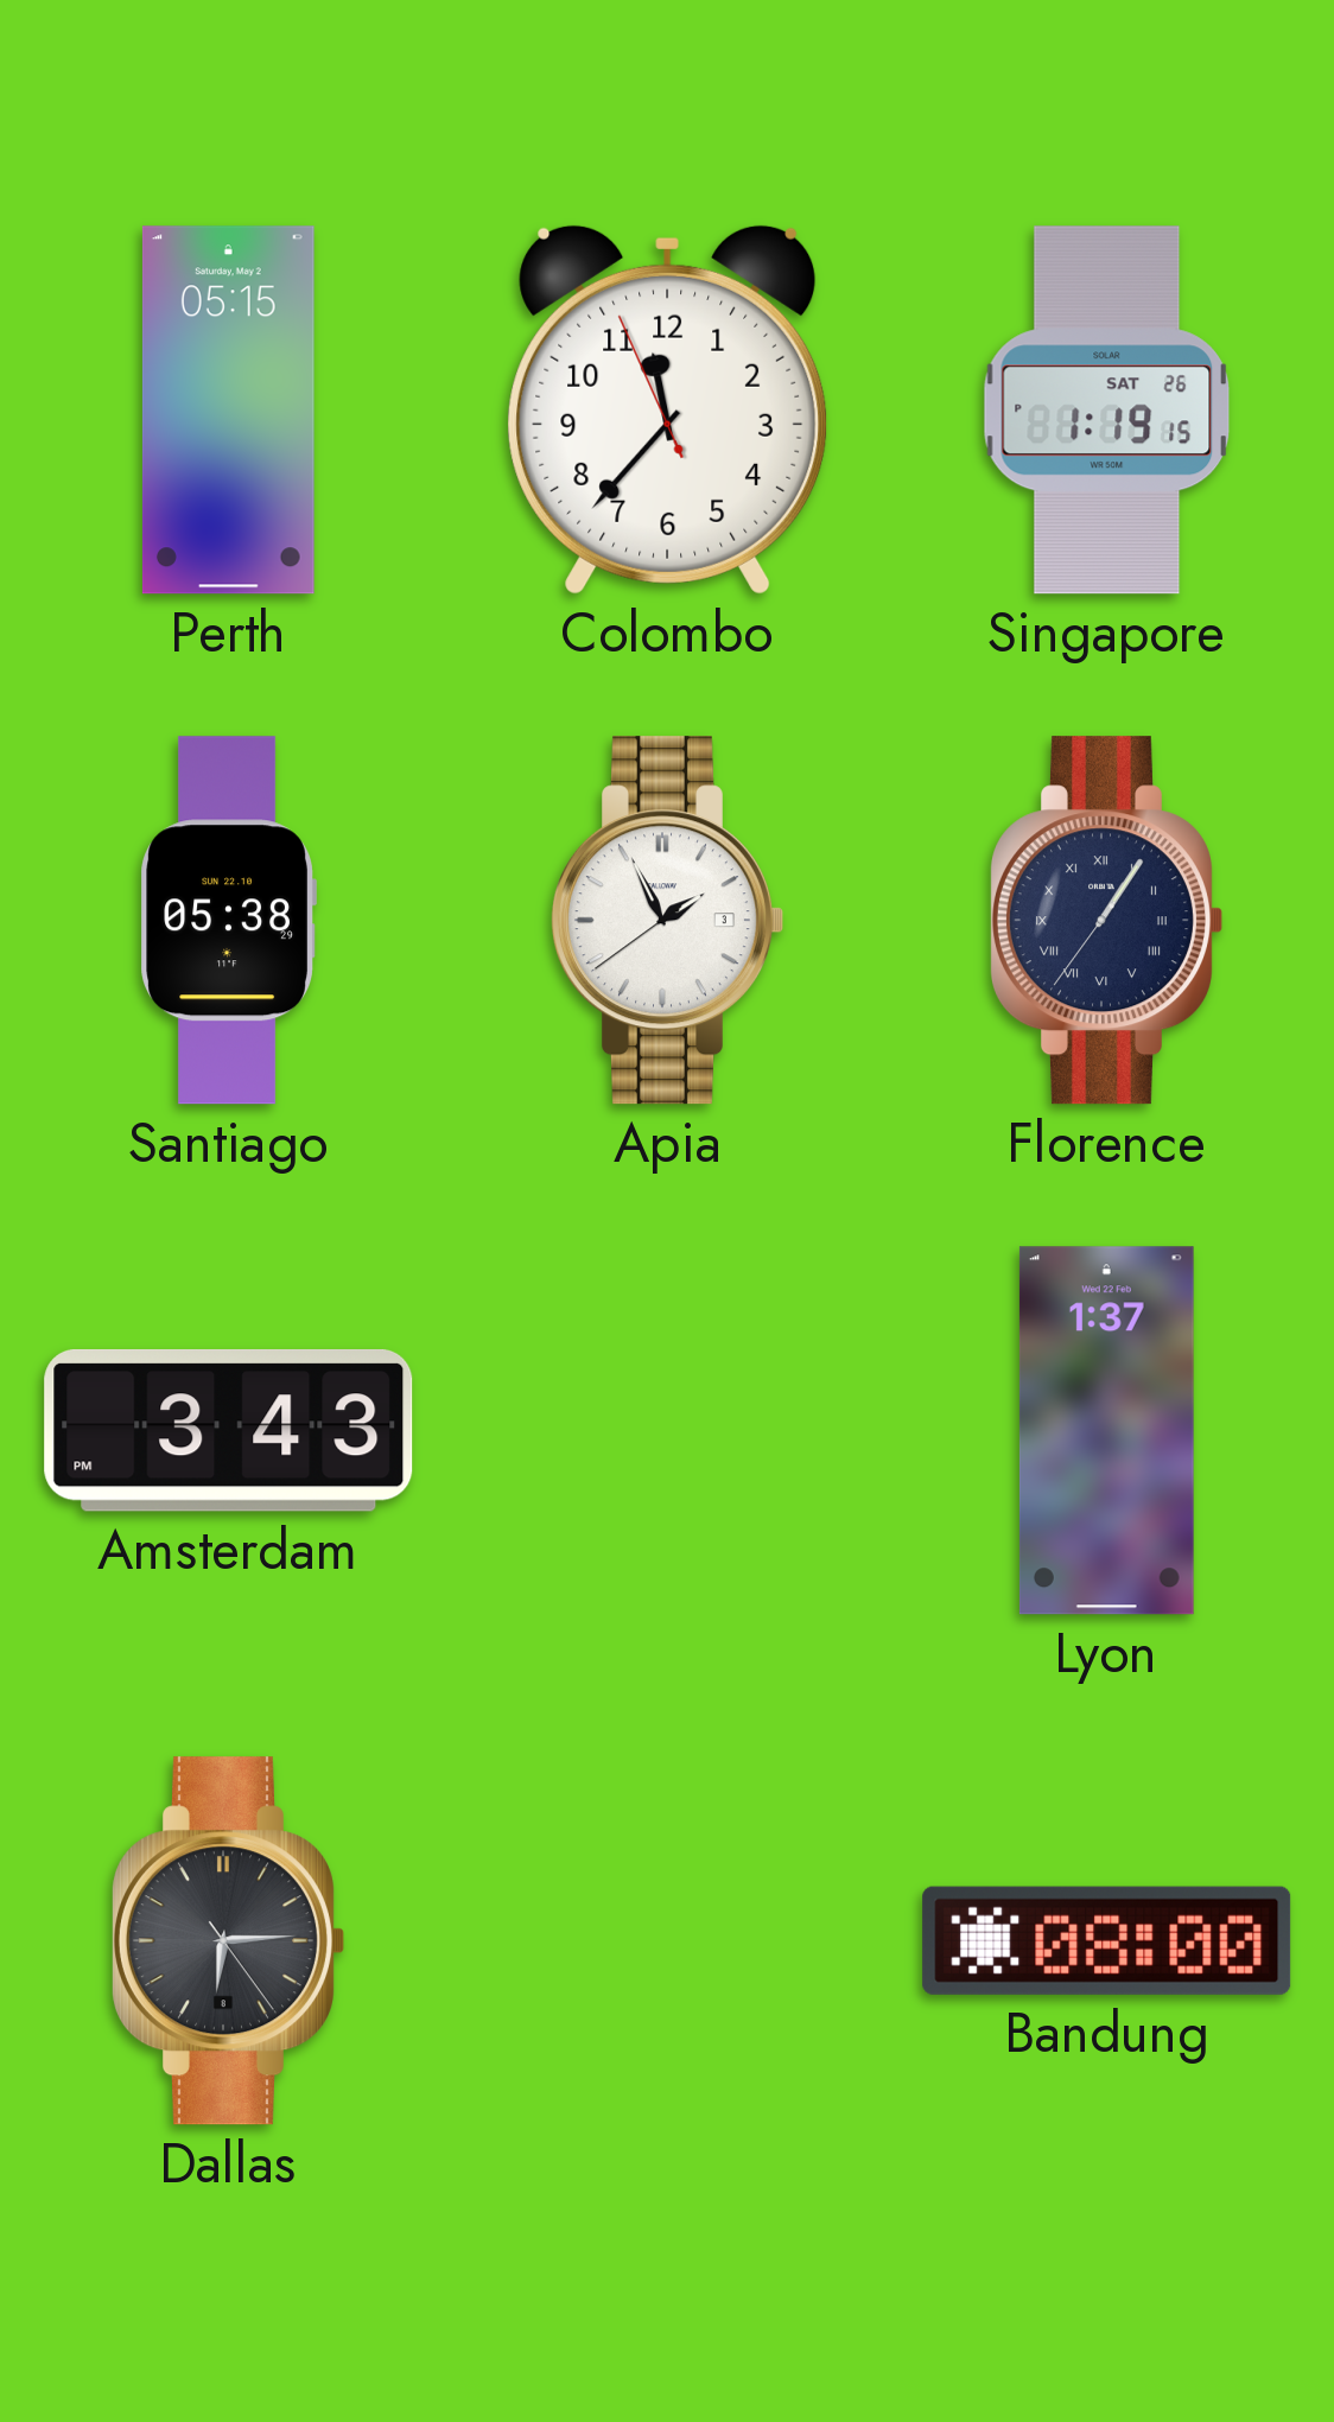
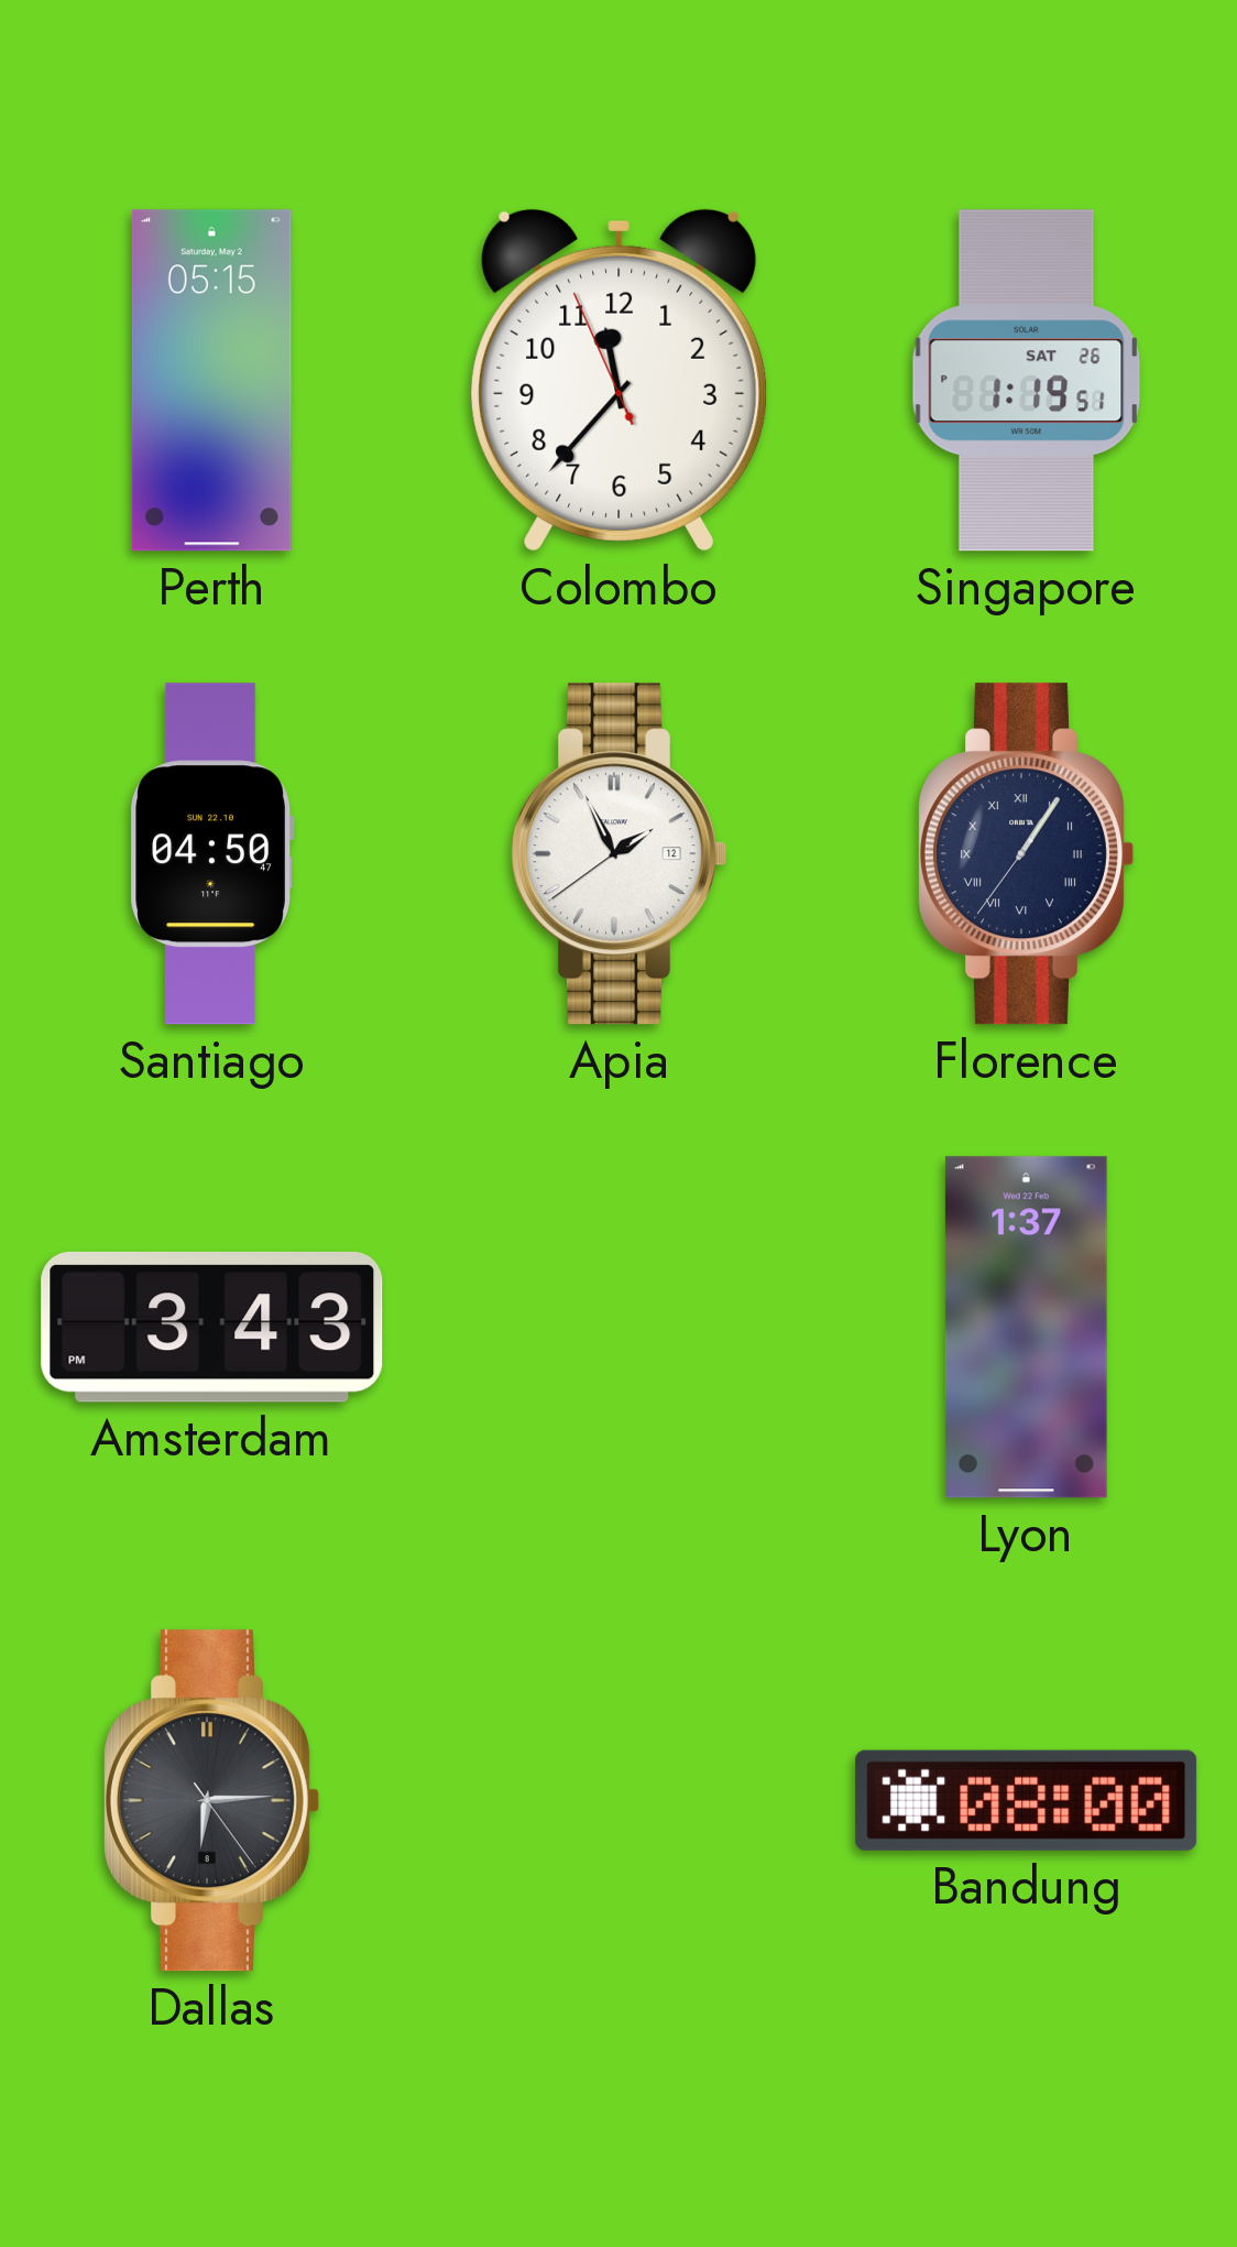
Singapore: 1:19:15 PM -> 1:19:51 PM
Santiago: 05:38 -> 04:50
Apia date: 3 -> 12
